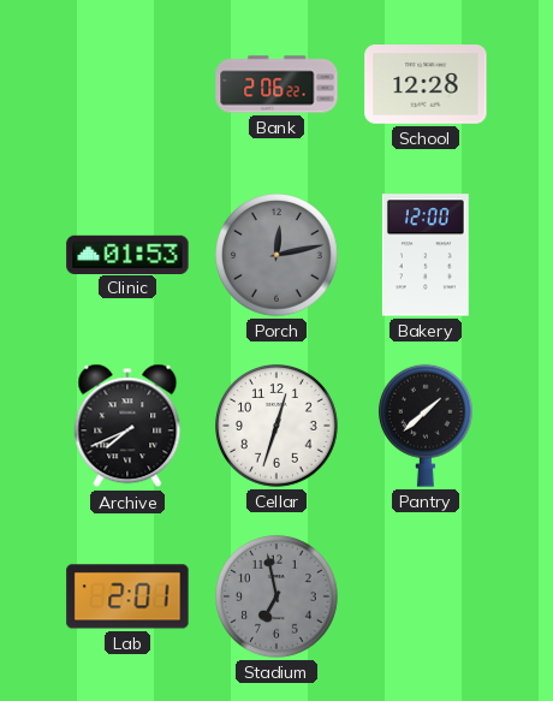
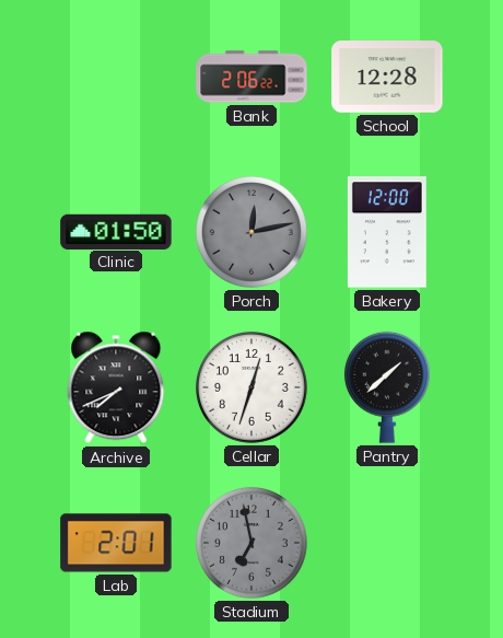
Clinic: 01:53 -> 01:50
